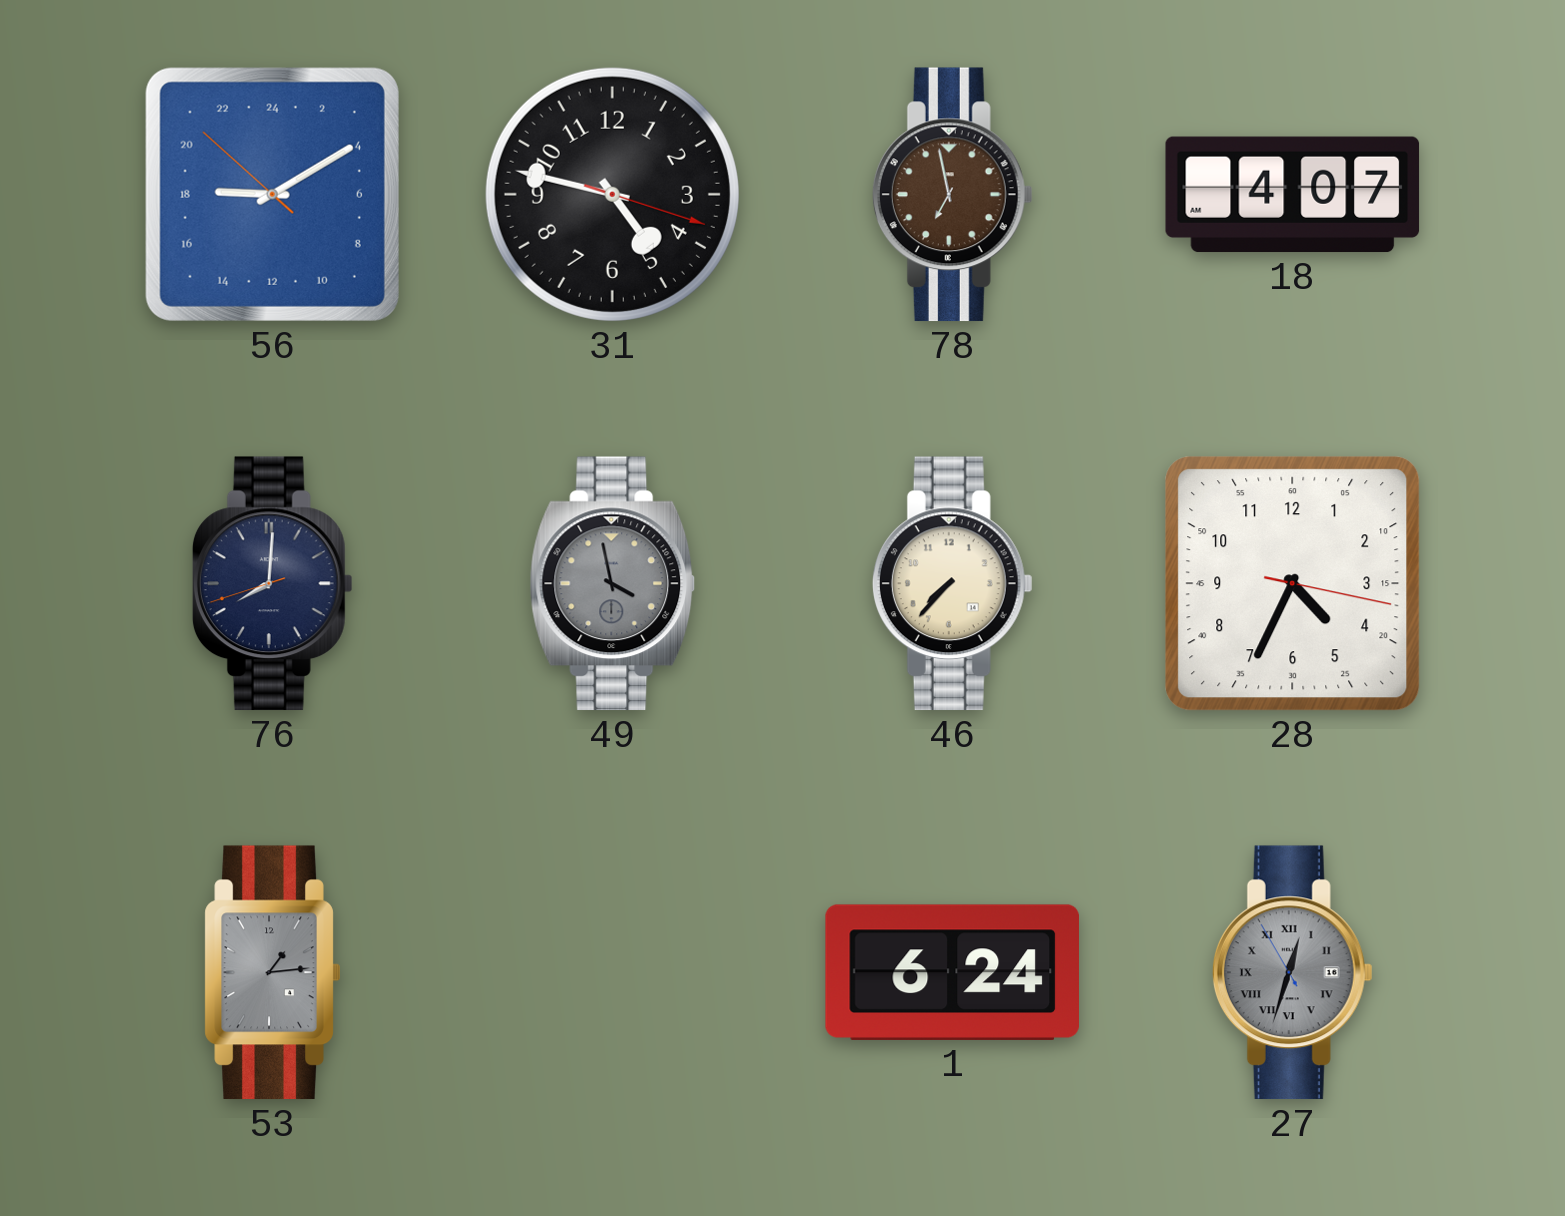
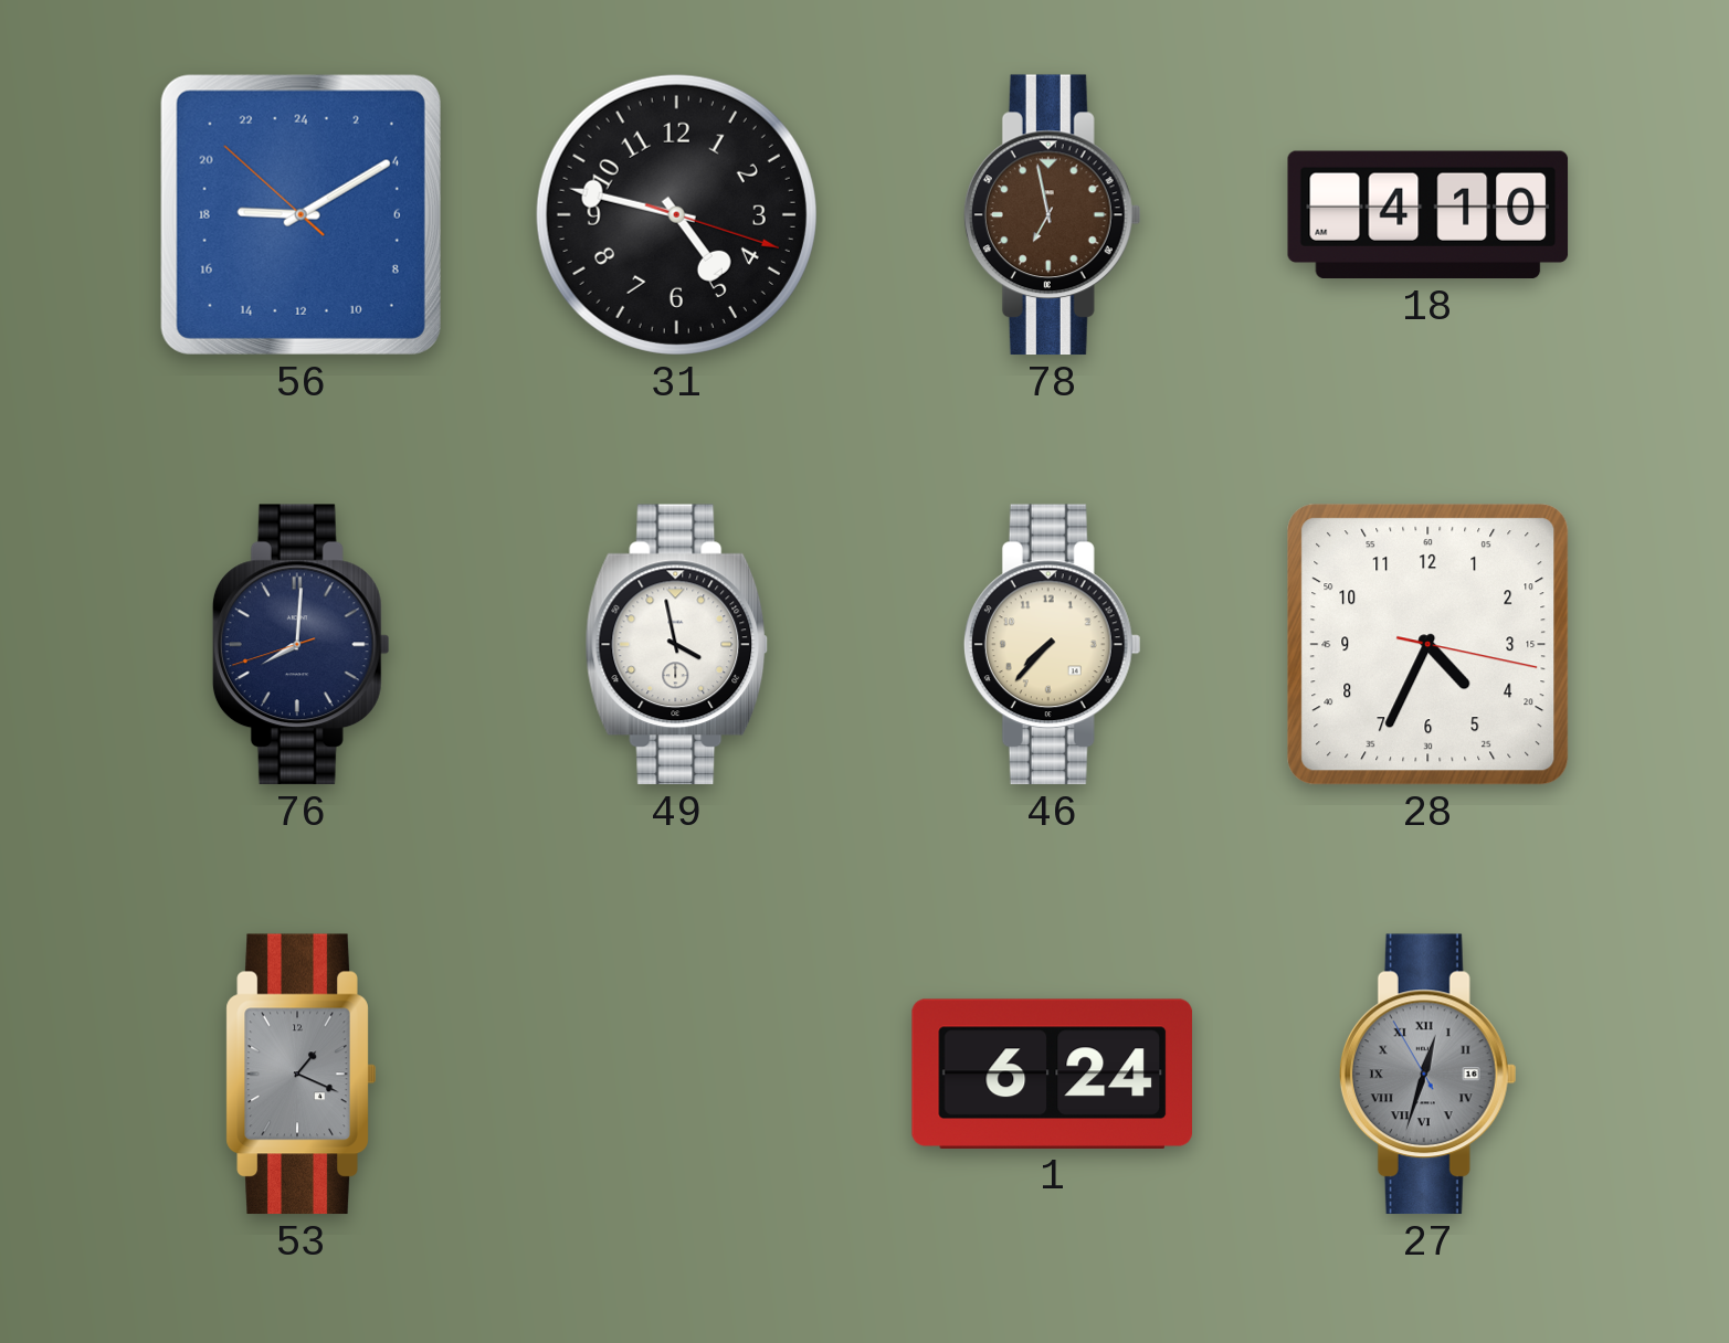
18: 4:07 -> 4:10
49 dial: grey -> white
53: 1:14 -> 1:19
